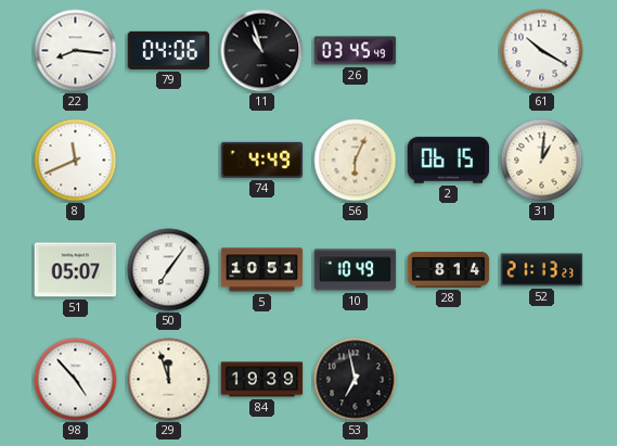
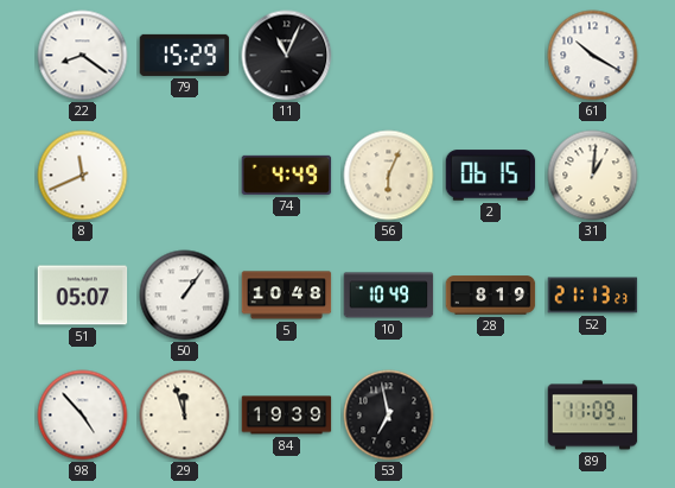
22: 8:16 -> 8:21
79: 04:06 -> 15:29
11: 10:57 -> 11:04
26: 03:45 -> none
50: 7:06 -> 1:06
5: 10:51 -> 10:48
28: 8:14 -> 8:19
89: none -> 11:09
